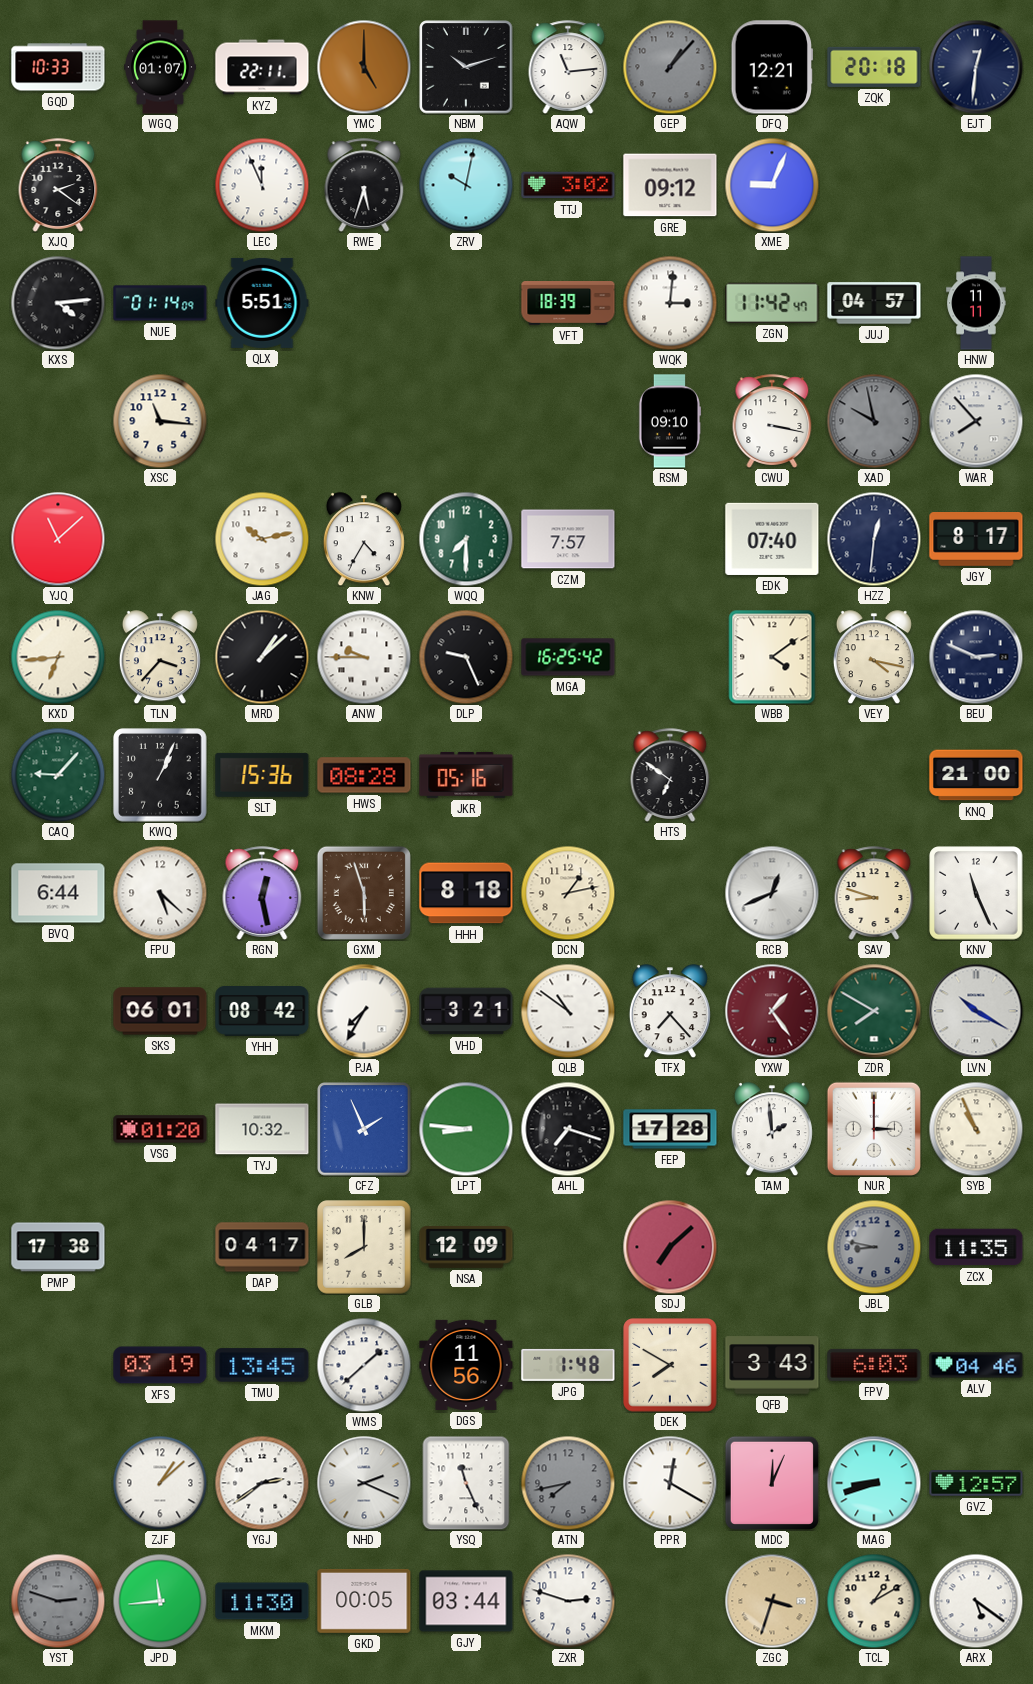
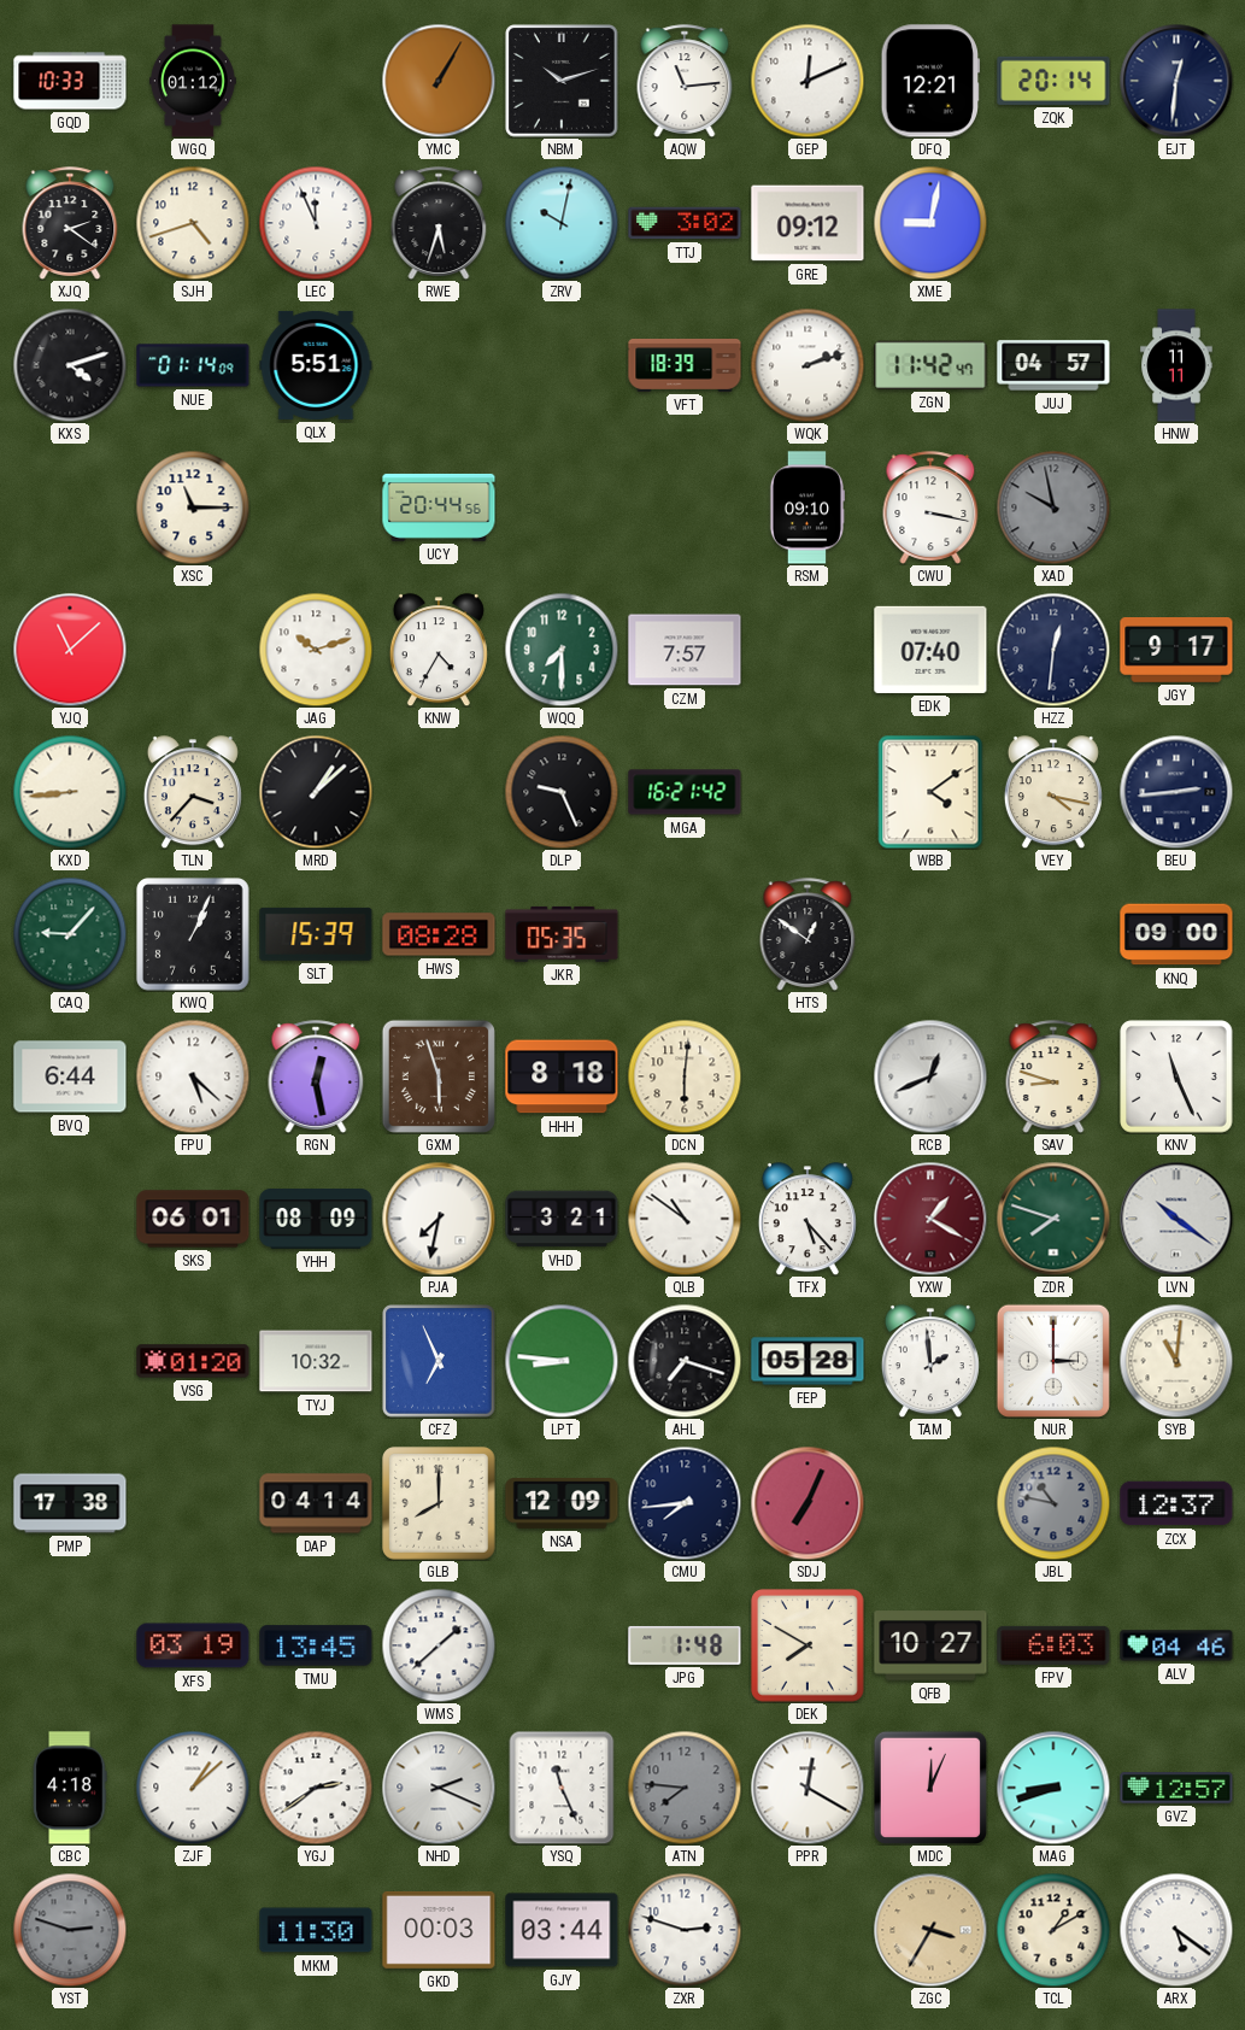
WGQ: 01:07 -> 01:12
KYZ: 22:11 -> none
YMC: 5:00 -> 1:05
GEP: 1:07 -> 12:11
GEP dial: grey -> white
ZQK: 20:18 -> 20:14
SJH: none -> 4:42
XME: 9:04 -> 9:02
KXS: 4:14 -> 4:12
WQK: 3:01 -> 2:12
XSC: 11:16 -> 11:15
UCY: none -> 20:44
WAR: 7:53 -> none
JAG: 10:13 -> 10:12
JGY: 8:17 -> 9:17
KXD: 6:44 -> 8:44
ANW: 9:45 -> none
MGA: 16:25 -> 16:21
BEU: 2:49 -> 2:44
SLT: 15:36 -> 15:39
JKR: 05:16 -> 05:35
HTS: 6:51 -> 12:51
KNQ: 21:00 -> 09:00
DCN: 1:13 -> 6:01
YHH: 08:42 -> 08:09
PJA: 7:35 -> 7:32
TFX: 7:23 -> 5:23
YXW: 1:24 -> 1:20
ZDR: 7:50 -> 7:48
LVN: 10:20 -> 10:21
CFZ: 1:56 -> 6:56
FEP: 17:28 -> 05:28
SYB: 10:56 -> 11:01
DAP: 04:17 -> 04:14
CMU: none -> 7:44
SDJ: 7:08 -> 7:04
JBL: 8:47 -> 10:47
ZCX: 11:35 -> 12:37
DGS: 11:56 -> none
QFB: 3:43 -> 10:27
CBC: none -> 4:18
ATN: 7:43 -> 7:46
JPD: 11:44 -> none
GKD: 00:05 -> 00:03
ZGC: 3:33 -> 3:35
